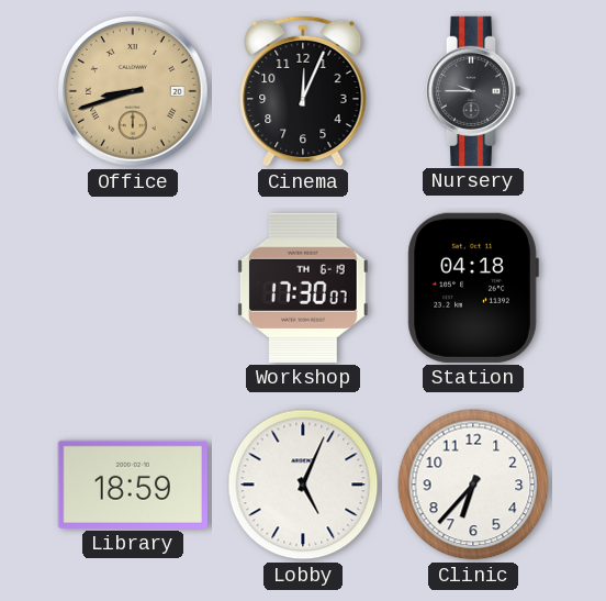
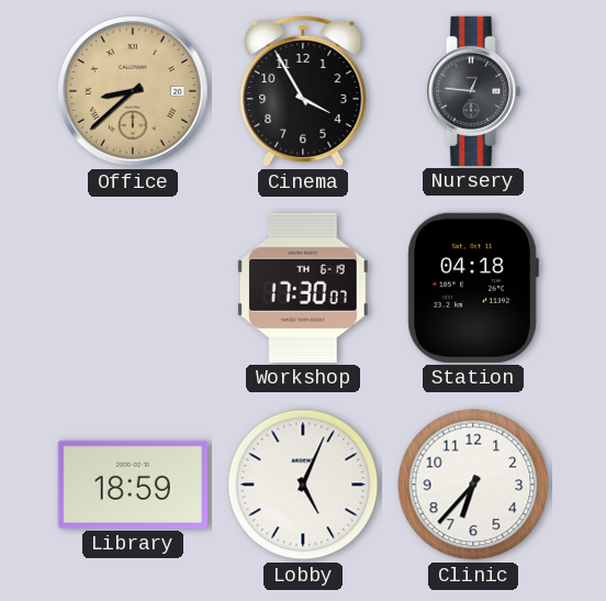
Office: 8:42 -> 8:38
Cinema: 12:04 -> 3:55
Nursery: 9:45 -> 12:46
